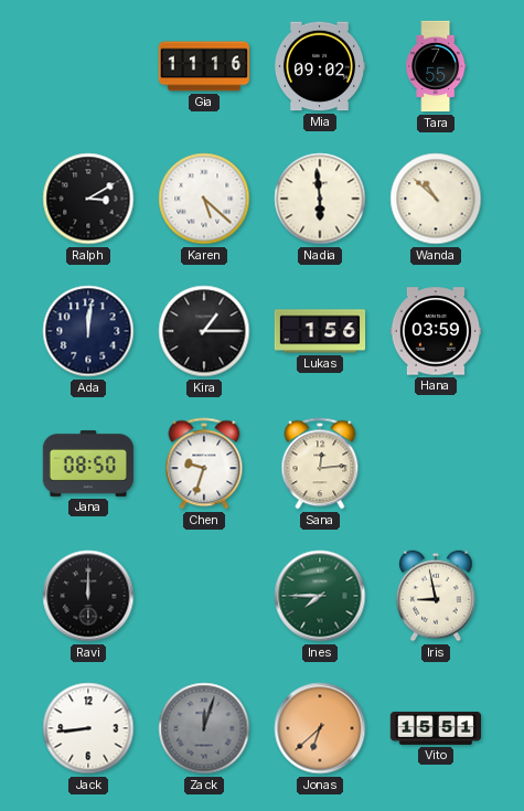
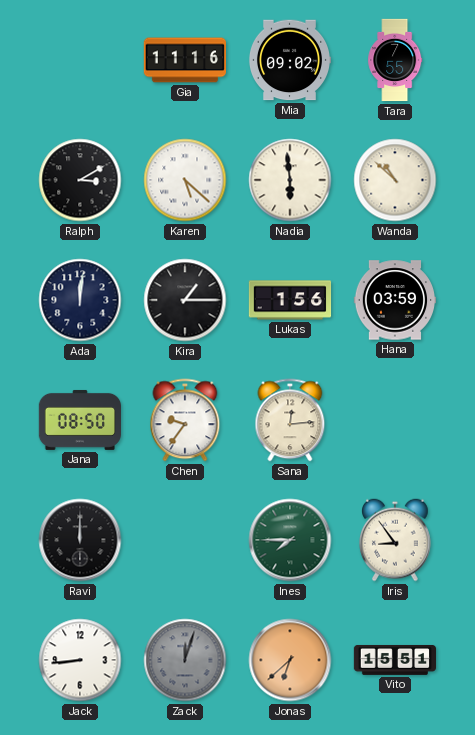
Chen: 9:33 -> 9:36
Iris: 8:58 -> 8:54
